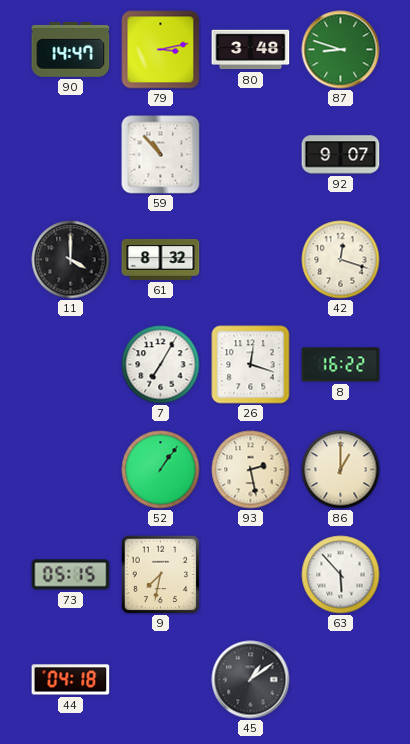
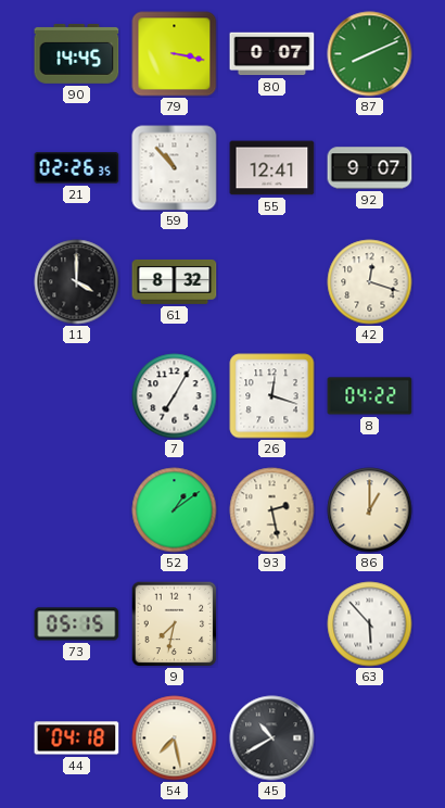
90: 14:47 -> 14:45
79: 3:13 -> 3:17
80: 3:48 -> 0:07
87: 8:48 -> 8:11
21: none -> 02:26
55: none -> 12:41
8: 16:22 -> 04:22
52: 1:06 -> 1:09
54: none -> 7:28
45: 1:09 -> 10:40
